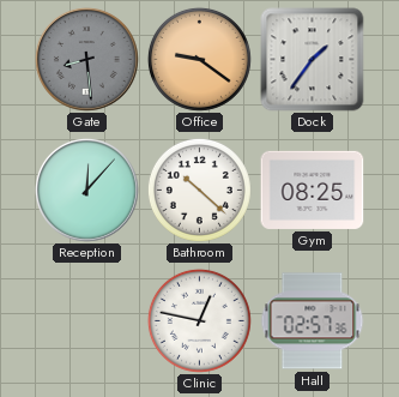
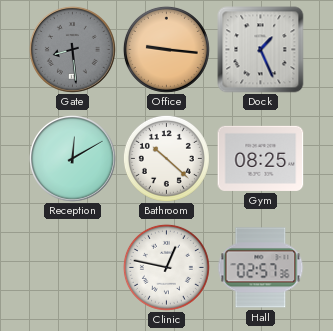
Office: 9:21 -> 9:16
Dock: 1:36 -> 1:26
Reception: 12:07 -> 12:10
